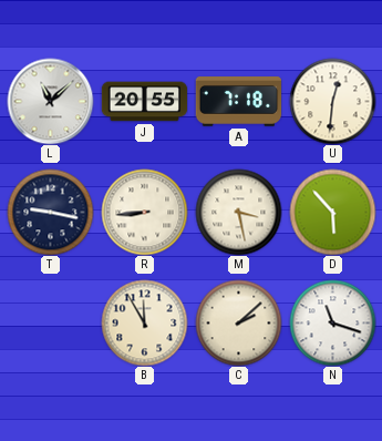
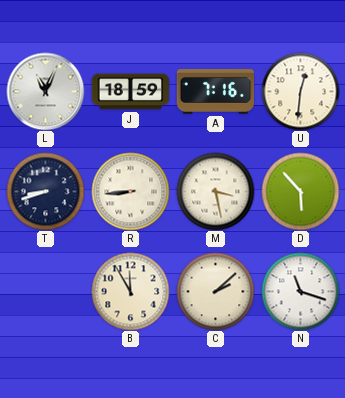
L: 11:08 -> 11:04
J: 20:55 -> 18:59
A: 7:18 -> 7:16
T: 9:17 -> 8:42
